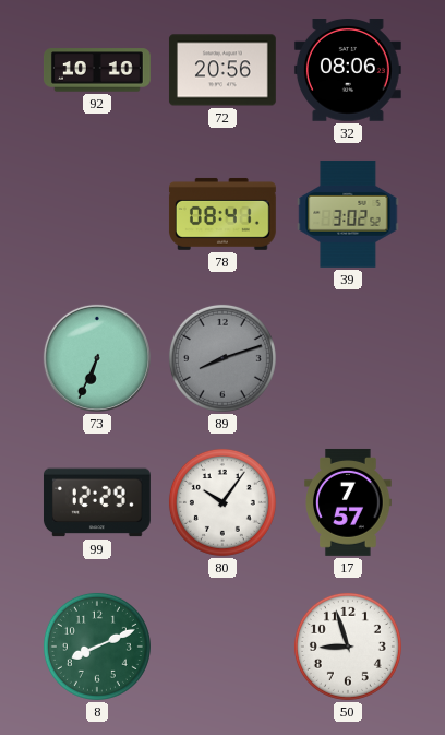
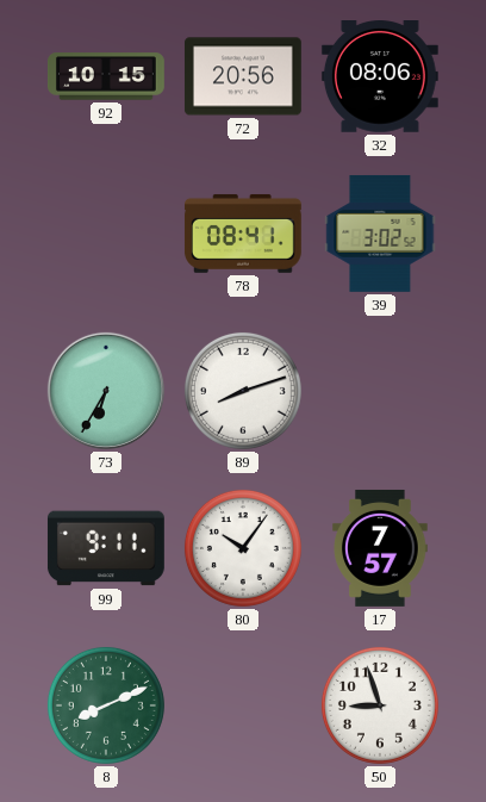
92: 10:10 -> 10:15
73: 6:34 -> 6:35
89 dial: grey -> white
99: 12:29 -> 9:11
